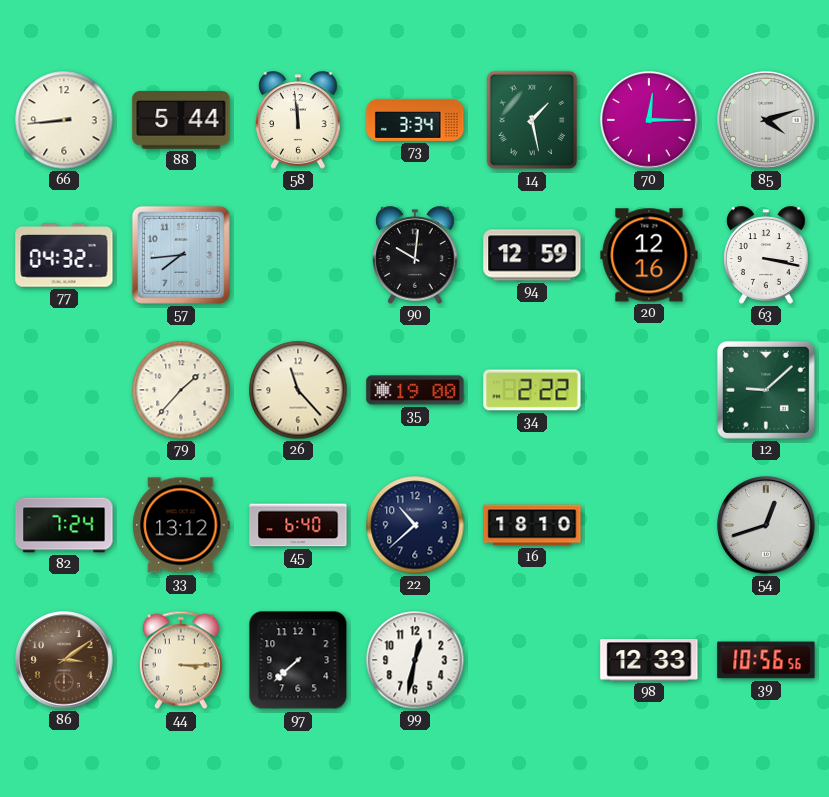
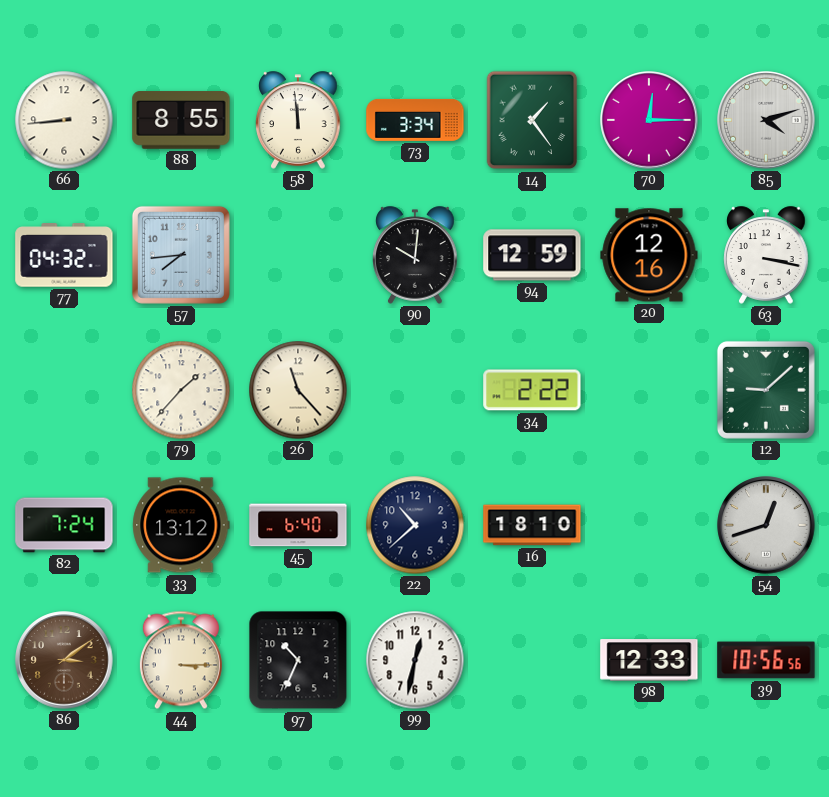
88: 5:44 -> 8:55
14: 1:28 -> 1:24
35: 19:00 -> none
97: 7:38 -> 10:34
